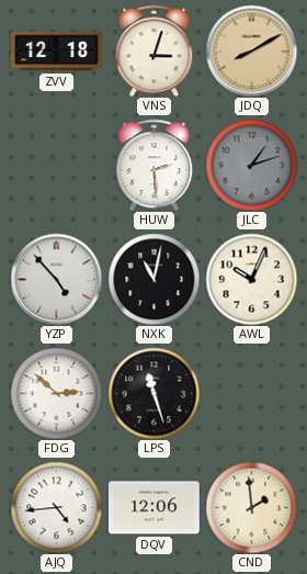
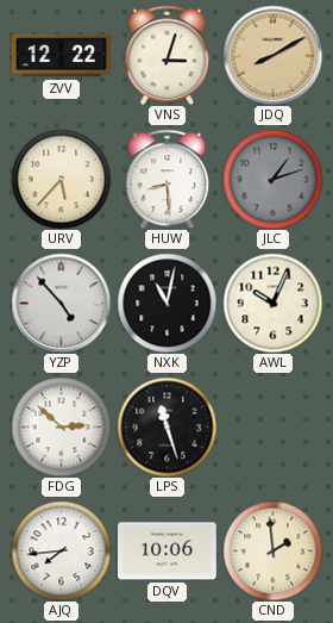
ZVV: 12:18 -> 12:22
URV: none -> 5:37
HUW: 2:29 -> 8:29
AJQ: 4:44 -> 7:44
DQV: 12:06 -> 10:06
